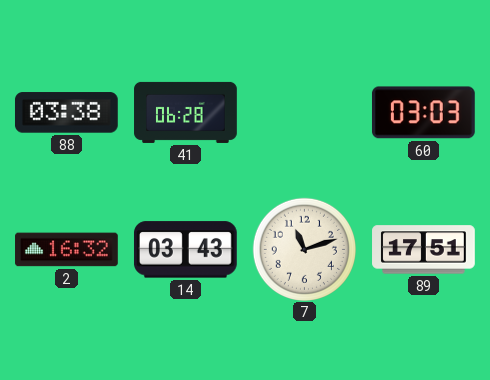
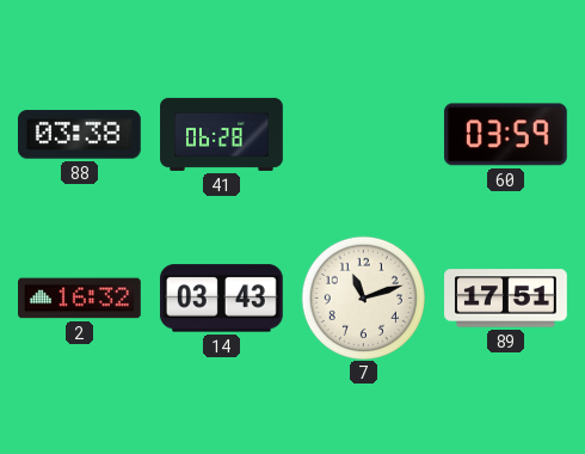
60: 03:03 -> 03:59
